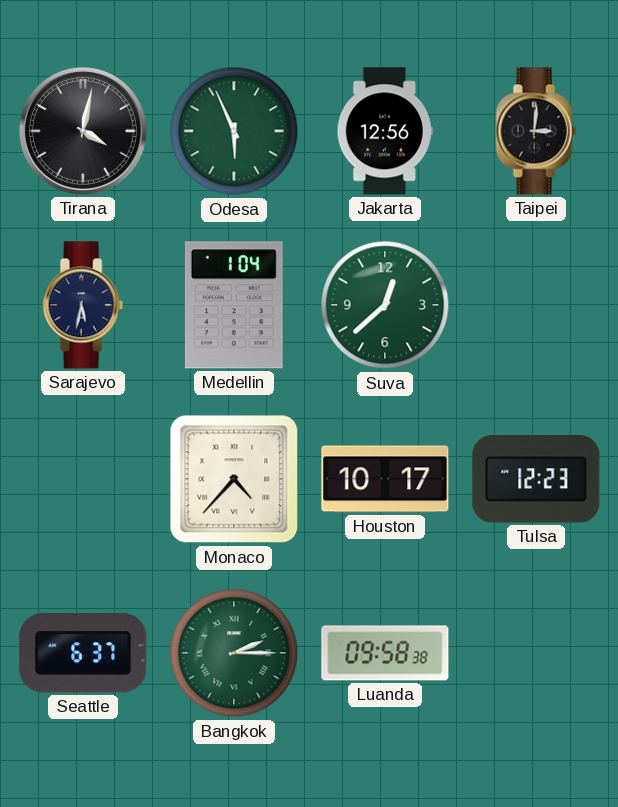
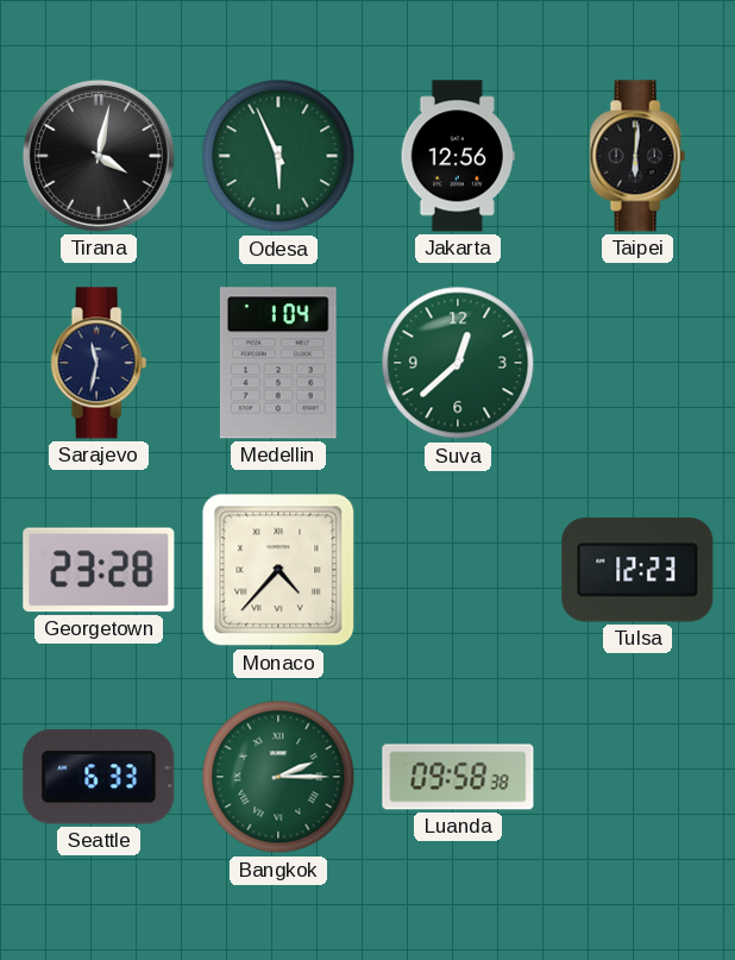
Taipei: 3:01 -> 6:01
Sarajevo: 5:32 -> 11:32
Georgetown: none -> 23:28
Houston: 10:17 -> none
Seattle: 6:37 -> 6:33
